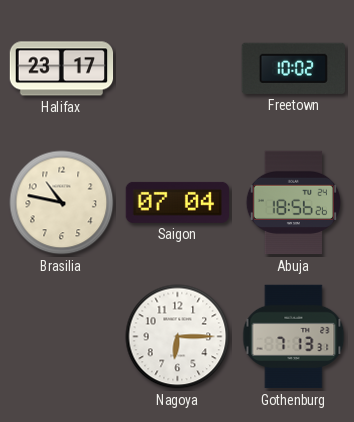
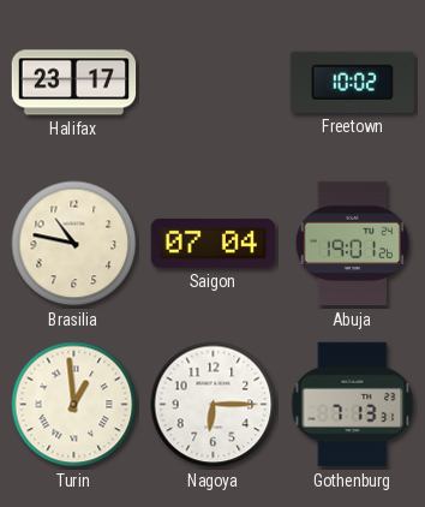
Abuja: 18:56 -> 19:01
Turin: none -> 12:59
